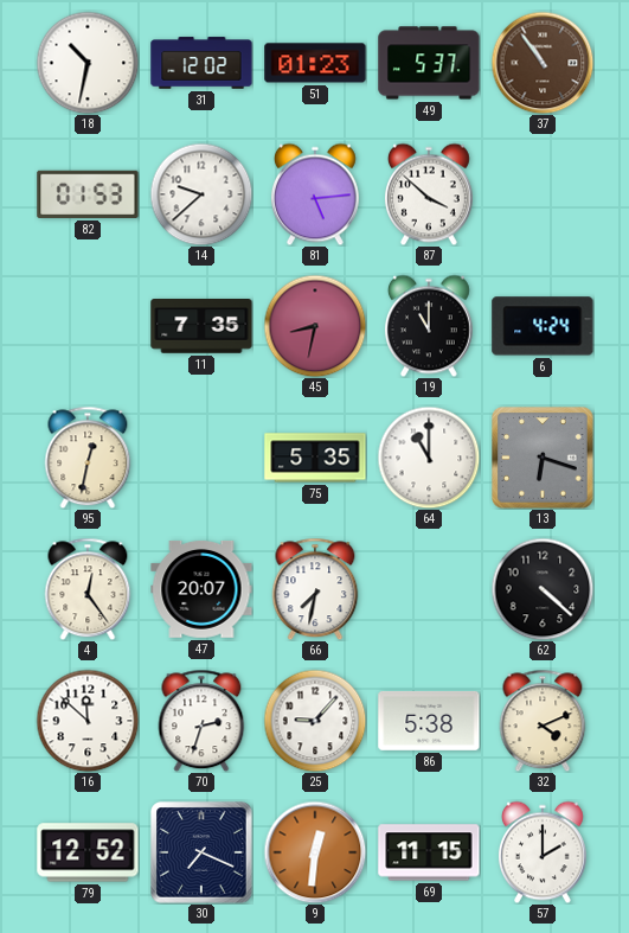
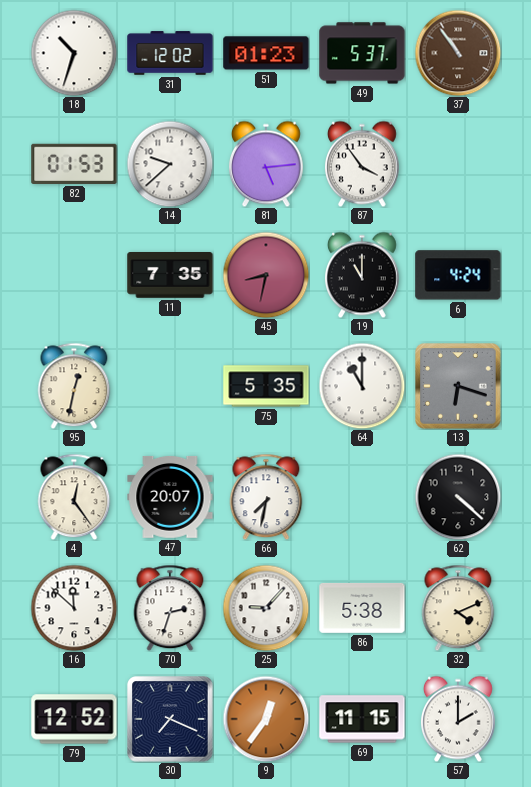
18: 10:32 -> 10:33
87: 3:52 -> 3:54
9: 12:31 -> 12:36
